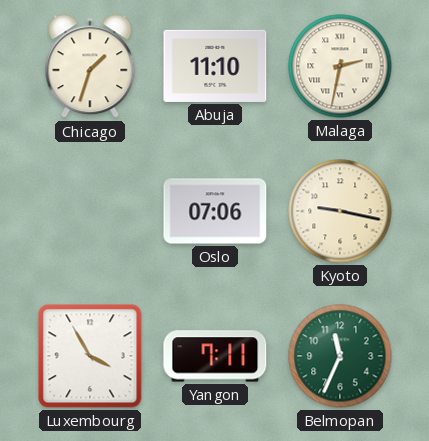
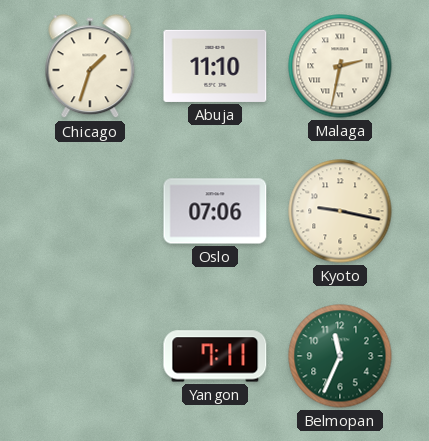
Luxembourg: 3:55 -> none
